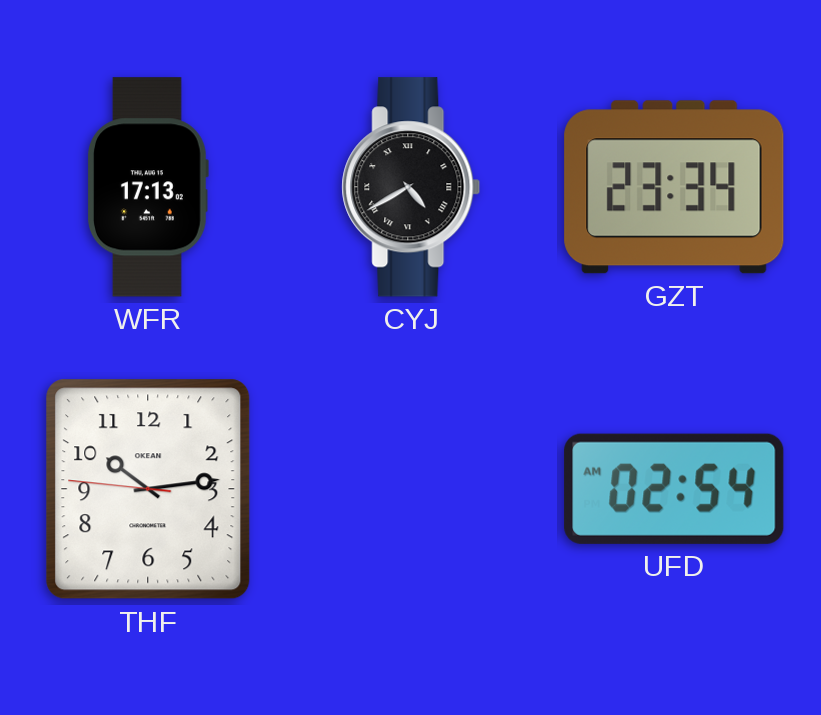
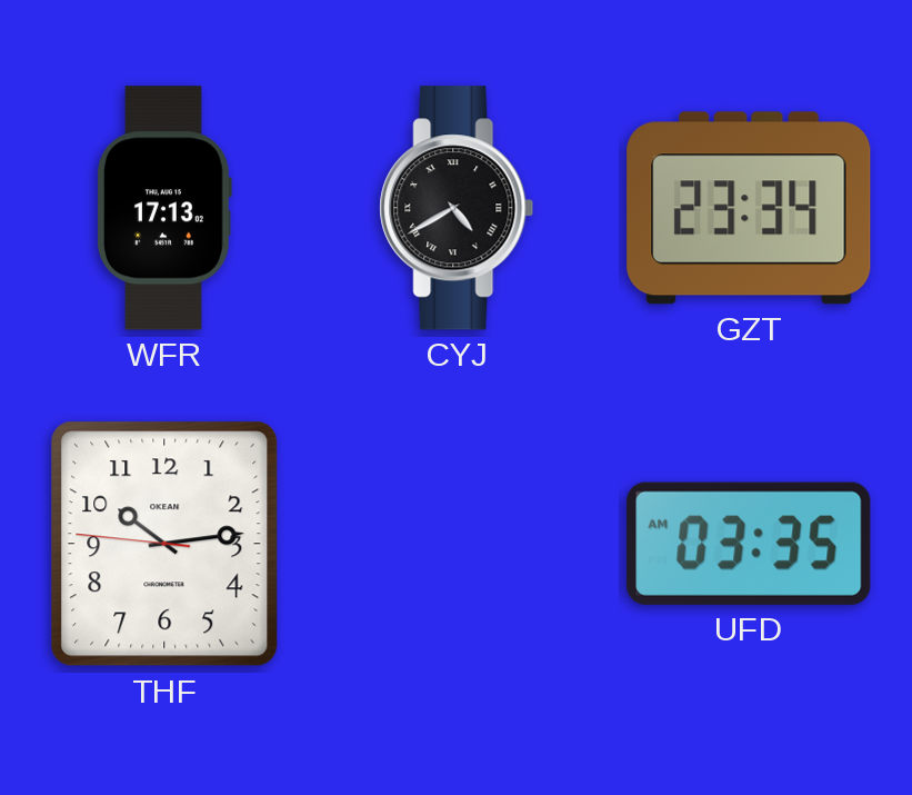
UFD: 02:54 -> 03:35
